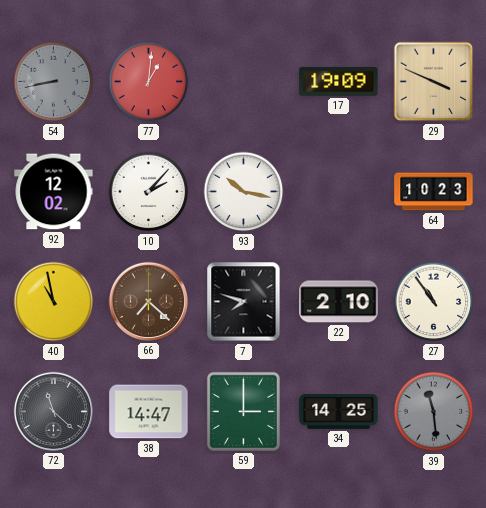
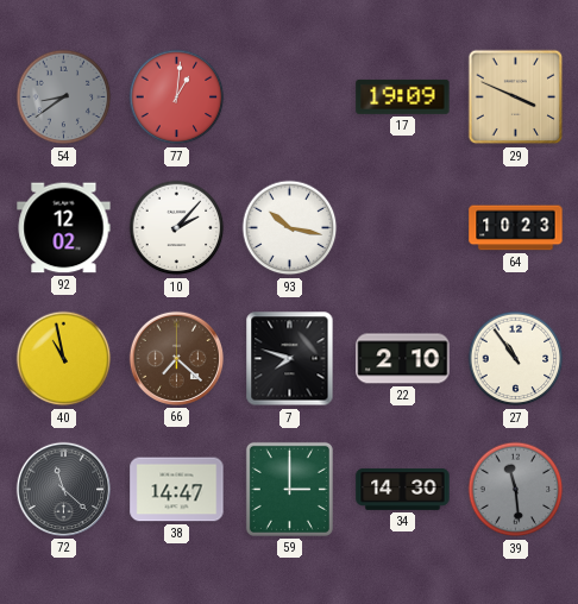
54: 8:43 -> 8:39
34: 14:25 -> 14:30
